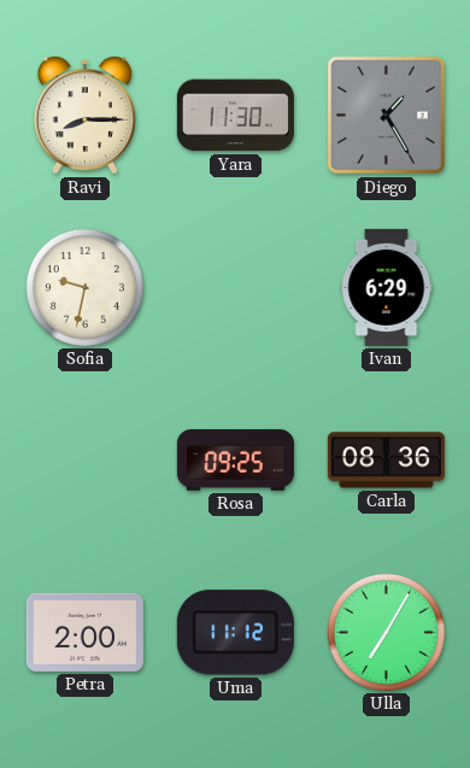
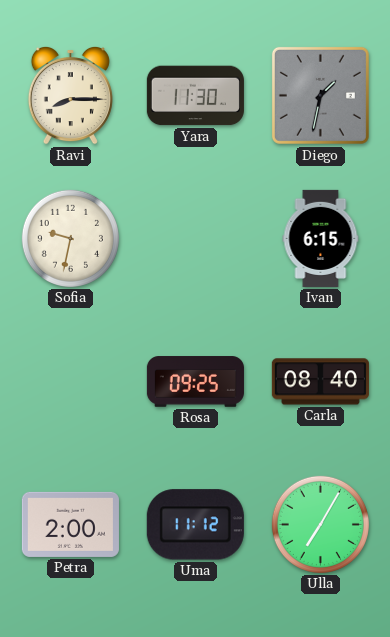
Diego: 1:25 -> 1:32
Ivan: 6:29 -> 6:15
Carla: 08:36 -> 08:40
